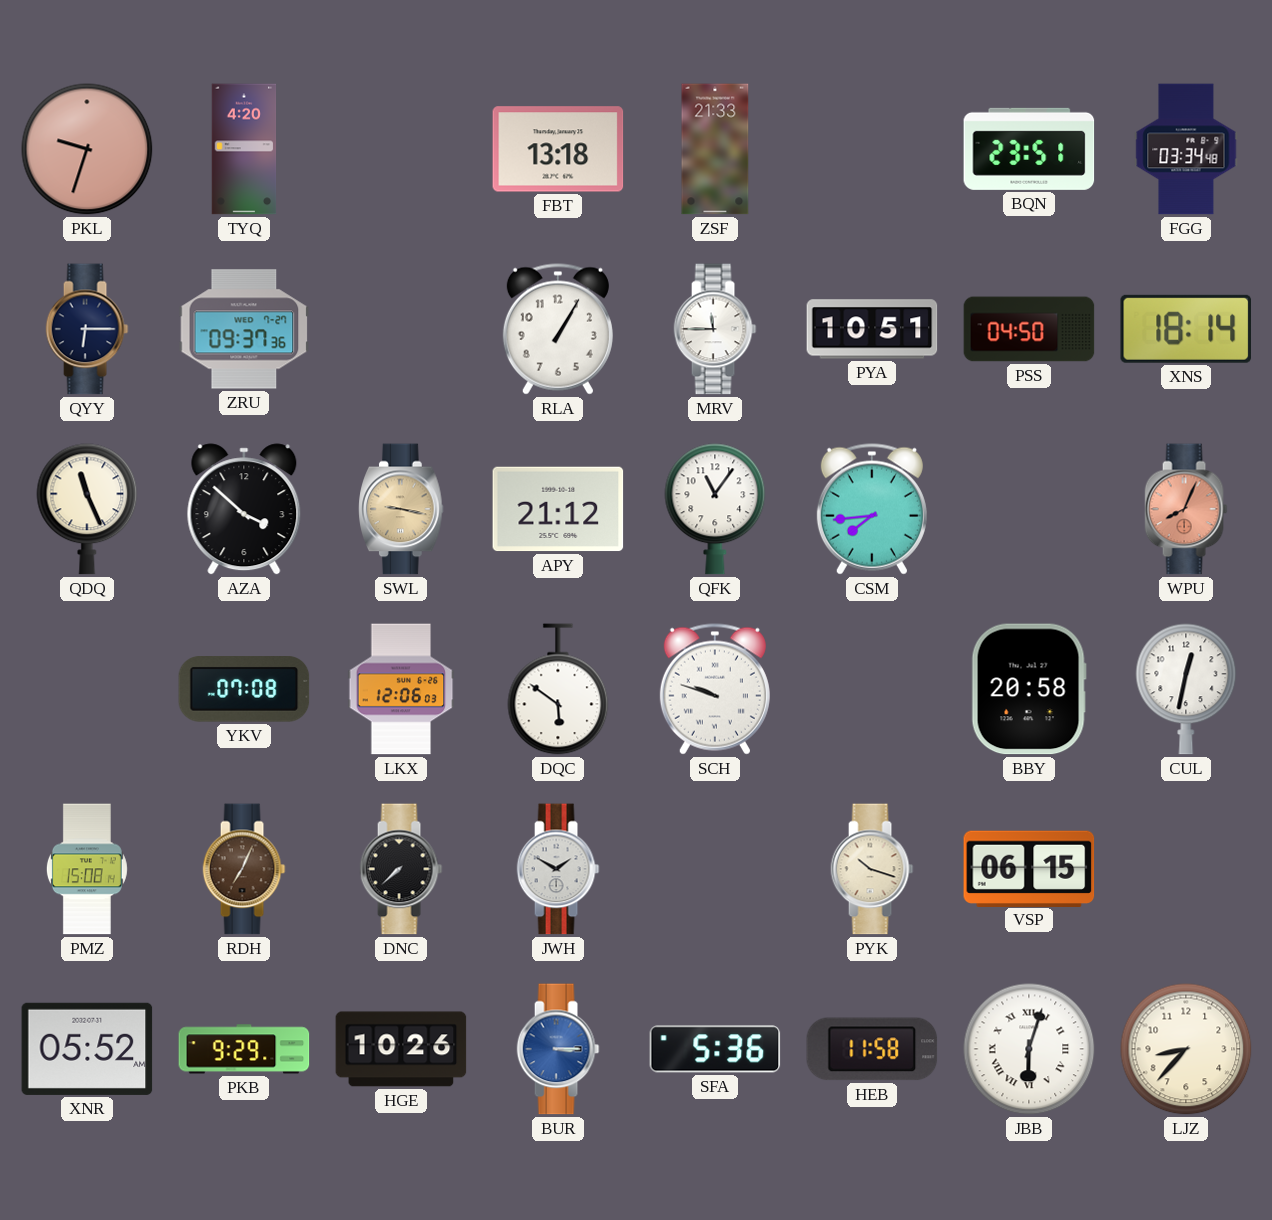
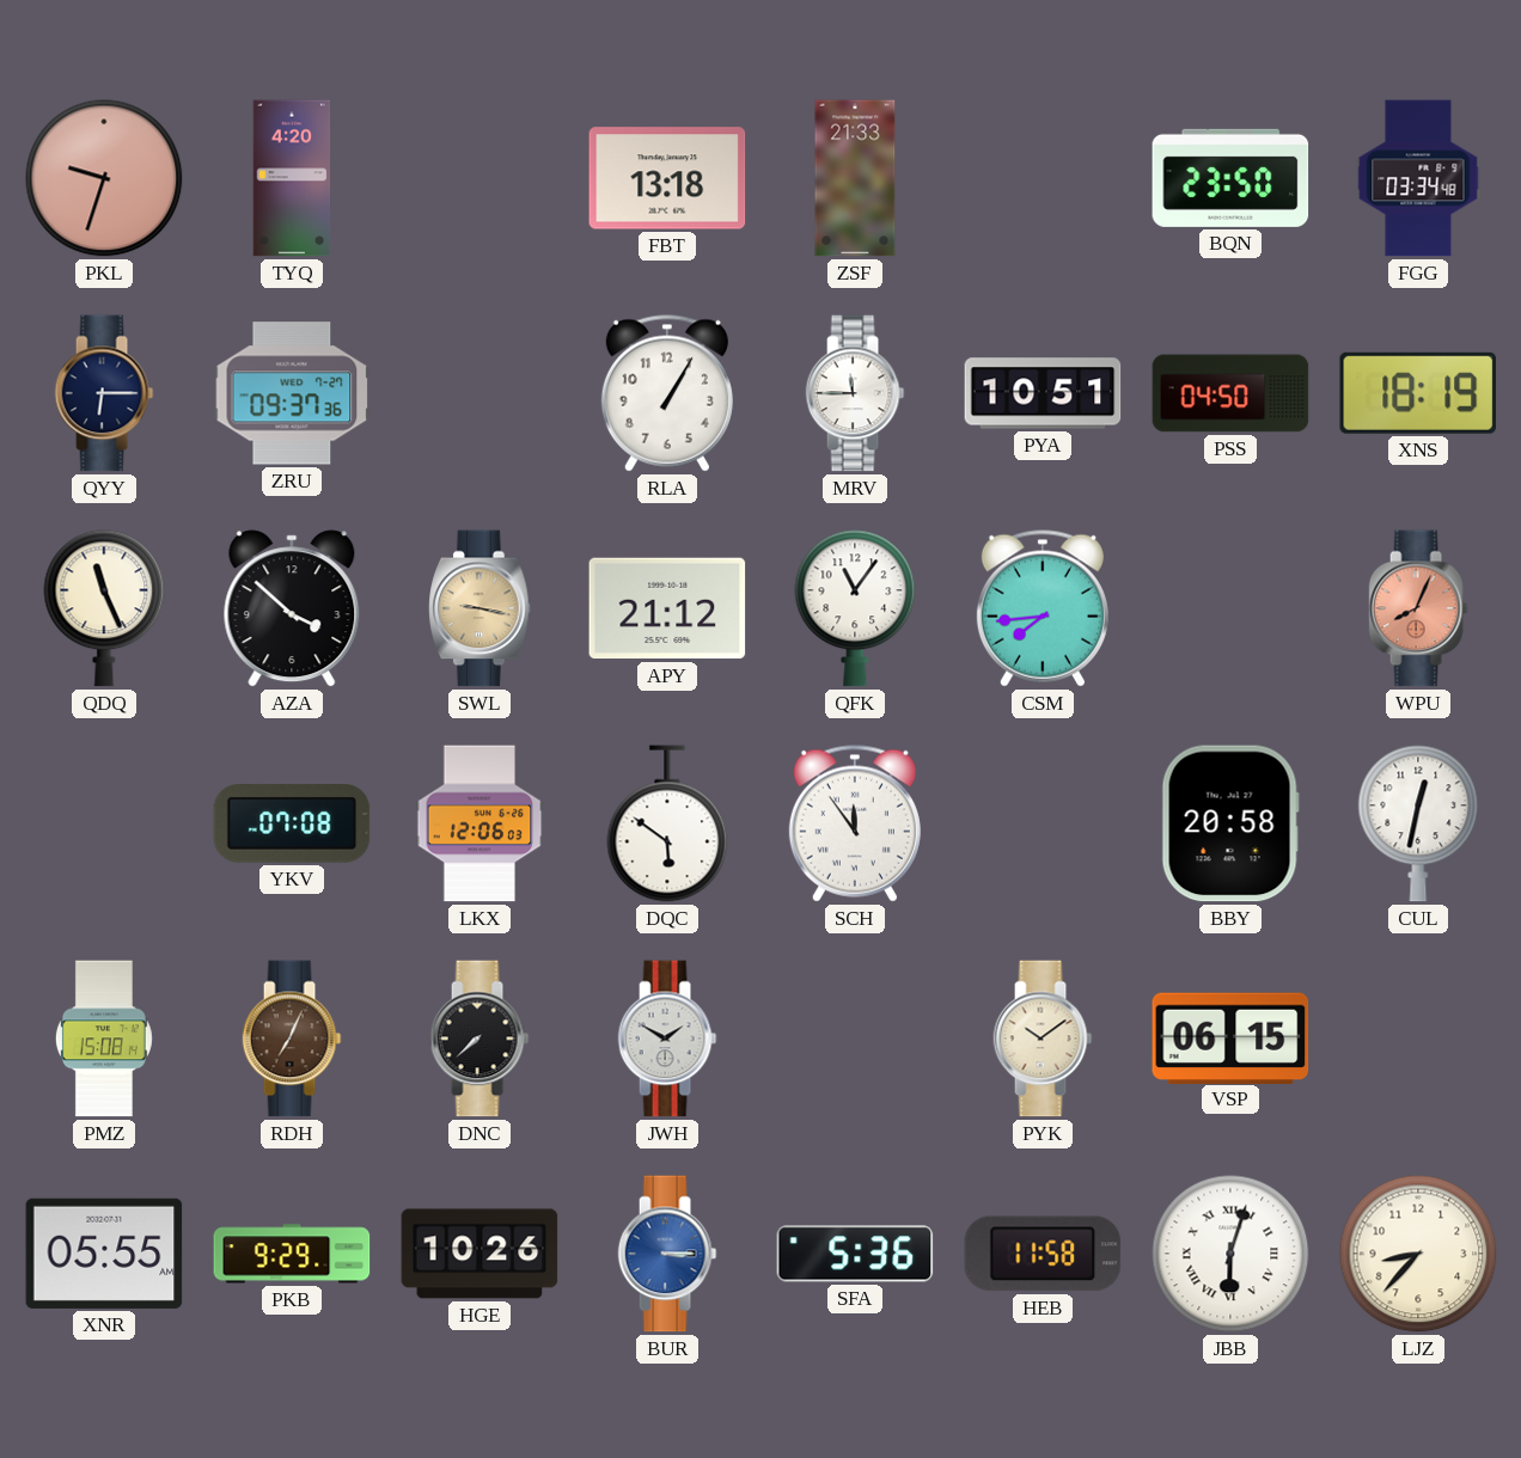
BQN: 23:51 -> 23:50
XNS: 18:14 -> 18:19
SCH: 9:48 -> 11:54
PYK: 10:18 -> 10:09
XNR: 05:52 -> 05:55
